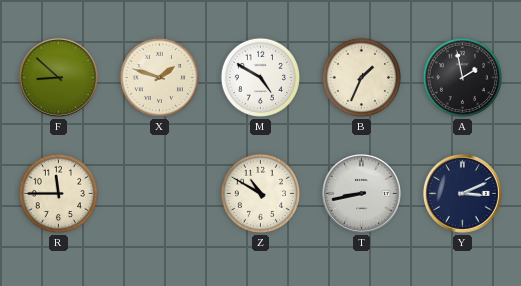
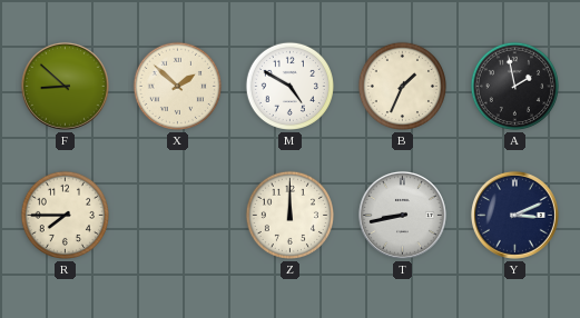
X: 1:48 -> 1:52
R: 11:45 -> 7:45
Z: 10:50 -> 12:00
